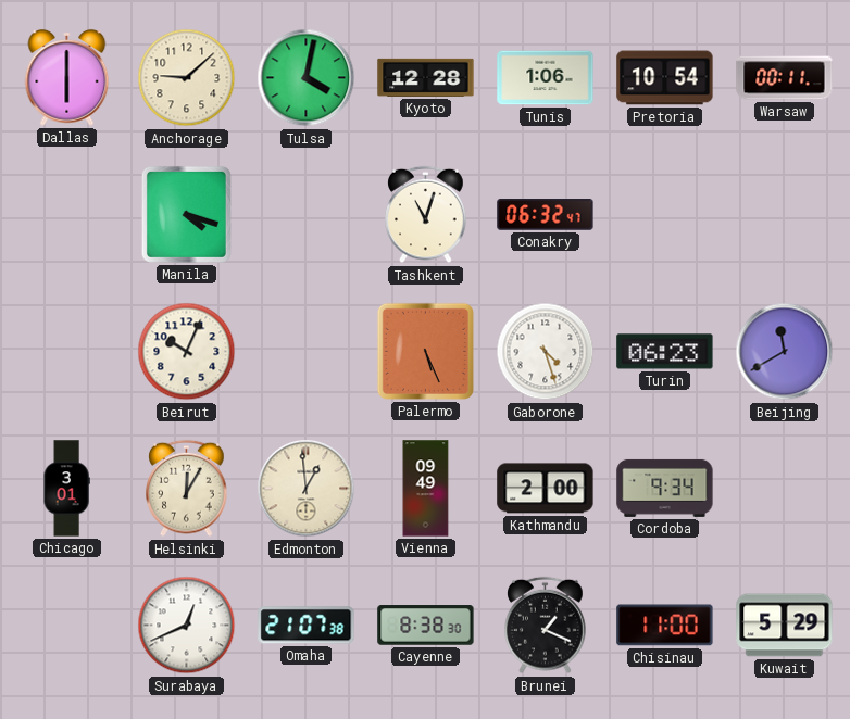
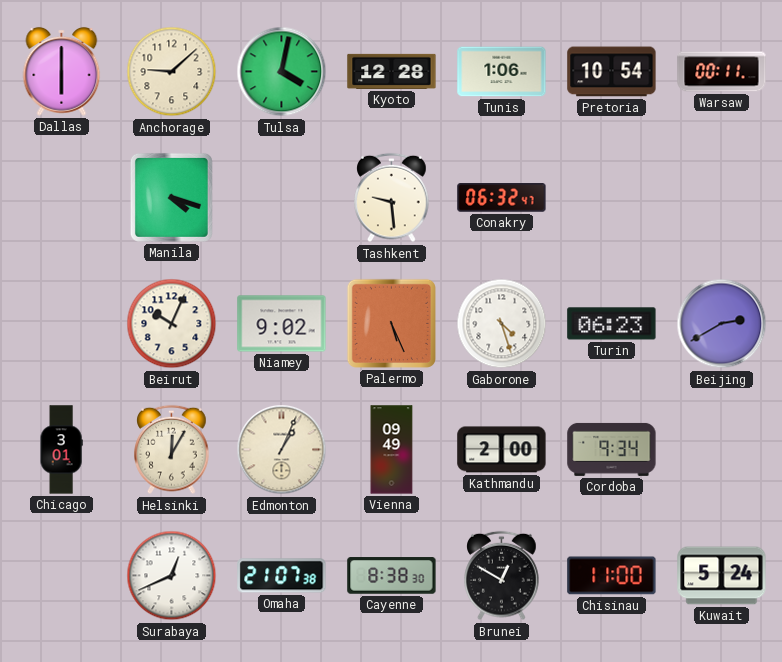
Tashkent: 11:03 -> 9:29
Niamey: none -> 9:02
Beijing: 11:40 -> 2:40
Edmonton: 12:59 -> 1:04
Brunei: 1:19 -> 12:50
Kuwait: 5:29 -> 5:24
